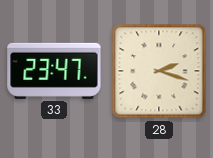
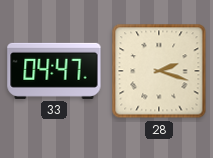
33: 23:47 -> 04:47
